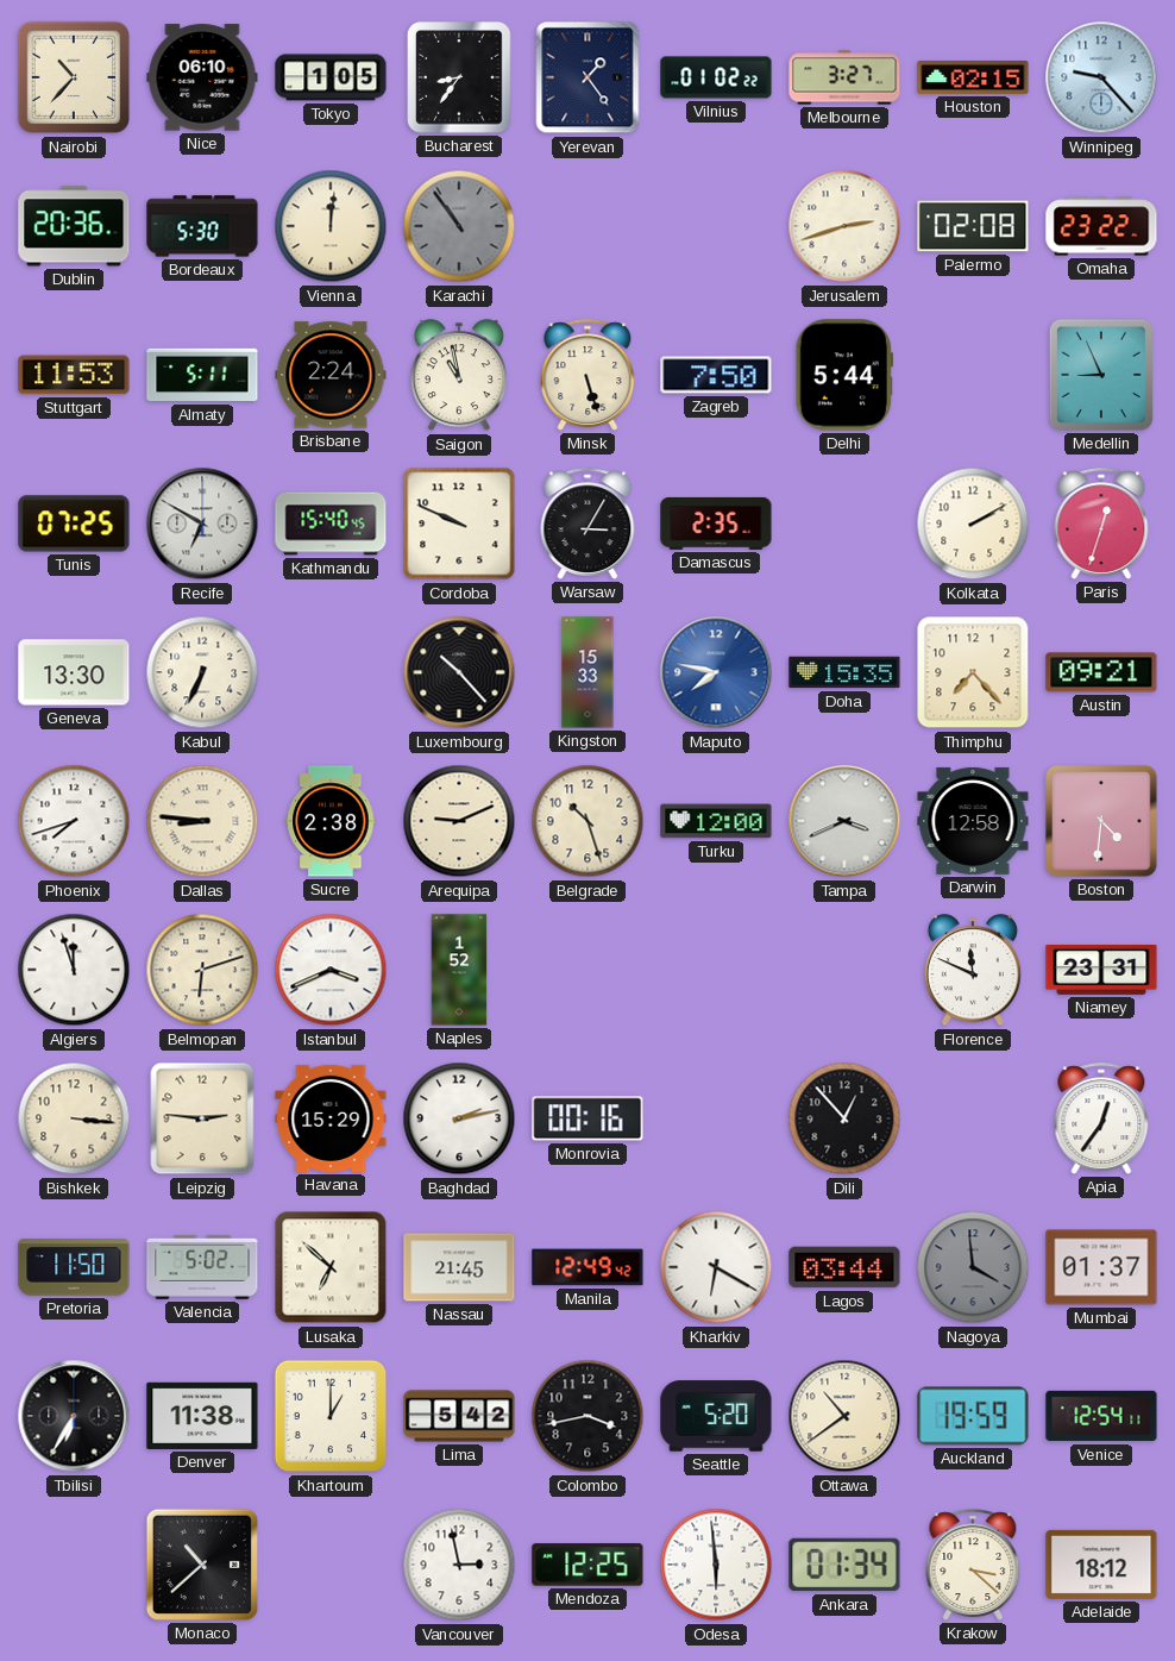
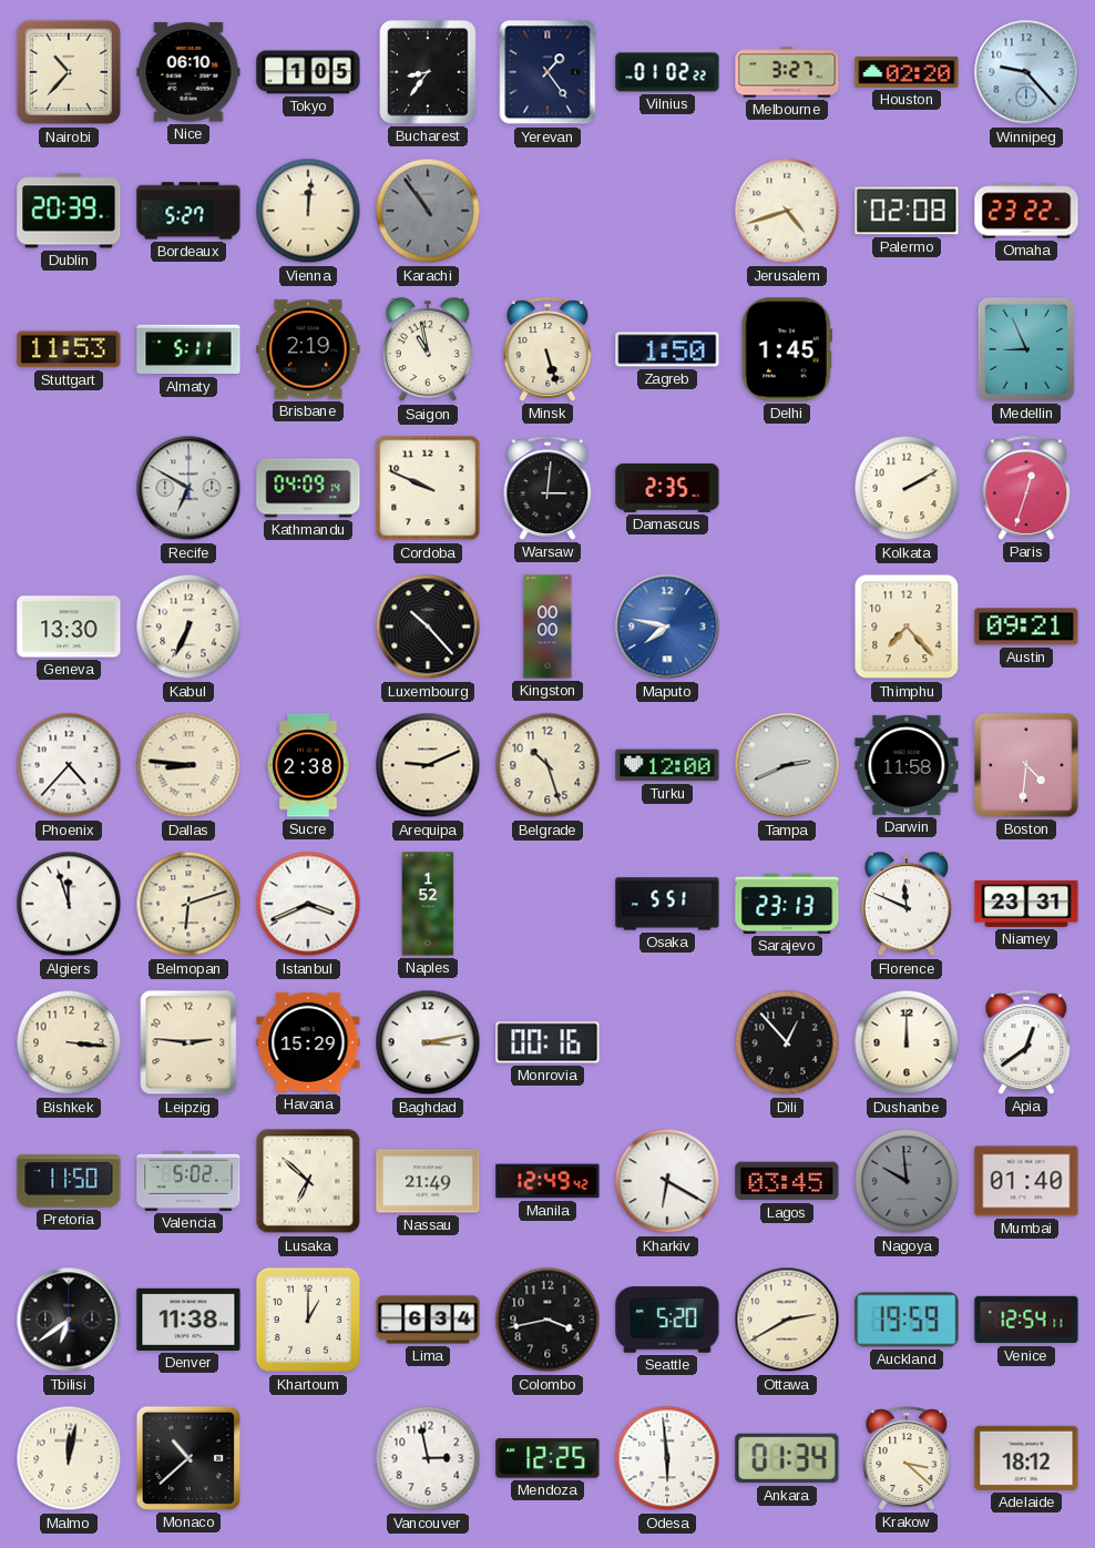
Houston: 02:15 -> 02:20
Dublin: 20:36 -> 20:39
Bordeaux: 5:30 -> 5:27
Jerusalem: 2:42 -> 4:42
Brisbane: 2:24 -> 2:19
Zagreb: 7:50 -> 1:50
Delhi: 5:44 -> 1:45
Tunis: 07:25 -> none
Kathmandu: 15:40 -> 04:09
Warsaw: 3:05 -> 3:01
Kingston: 15:33 -> 00:00
Doha: 15:35 -> none
Phoenix: 7:42 -> 4:37
Tampa: 3:41 -> 2:41
Darwin: 12:58 -> 11:58
Osaka: none -> 5:51
Sarajevo: none -> 23:13
Baghdad: 2:13 -> 3:13
Dushanbe: none -> 12:00
Apia: 12:36 -> 12:39
Nassau: 21:45 -> 21:49
Lagos: 03:44 -> 03:45
Nagoya: 3:59 -> 9:59
Mumbai: 01:37 -> 01:40
Tbilisi: 6:35 -> 6:39
Lima: 5:42 -> 6:34
Ottawa: 10:39 -> 2:40
Malmo: none -> 12:02
